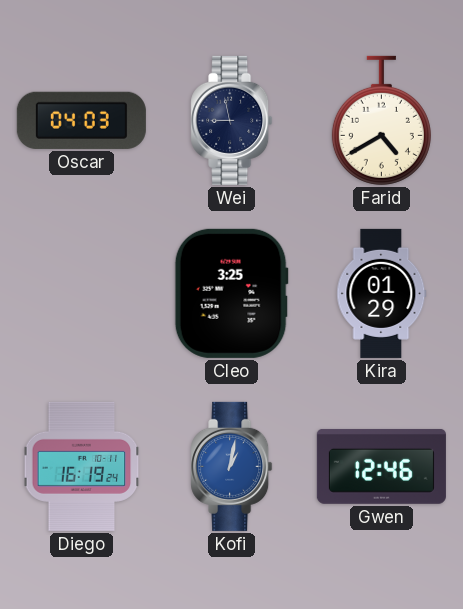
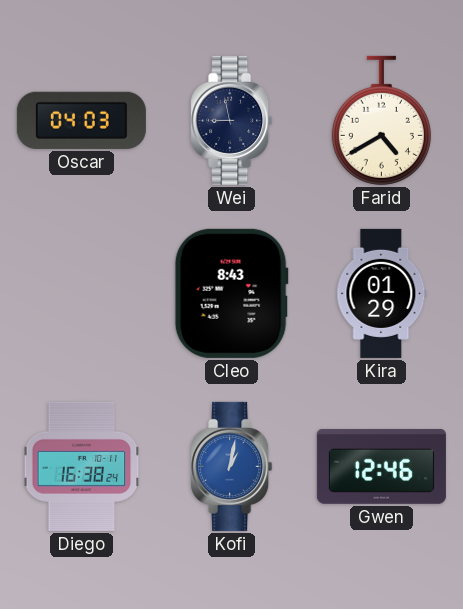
Cleo: 3:25 -> 8:43
Diego: 16:19 -> 16:38
